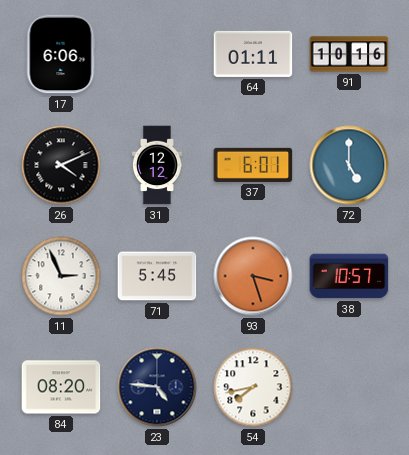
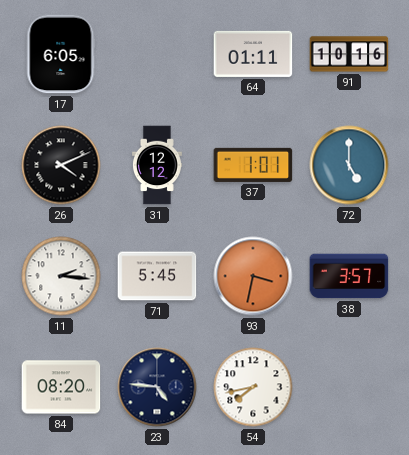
17: 6:06 -> 6:05
37: 6:01 -> 1:01
11: 2:56 -> 2:16
93: 3:27 -> 3:32
38: 10:57 -> 3:57
